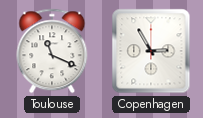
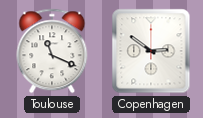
Copenhagen: 2:55 -> 2:51
